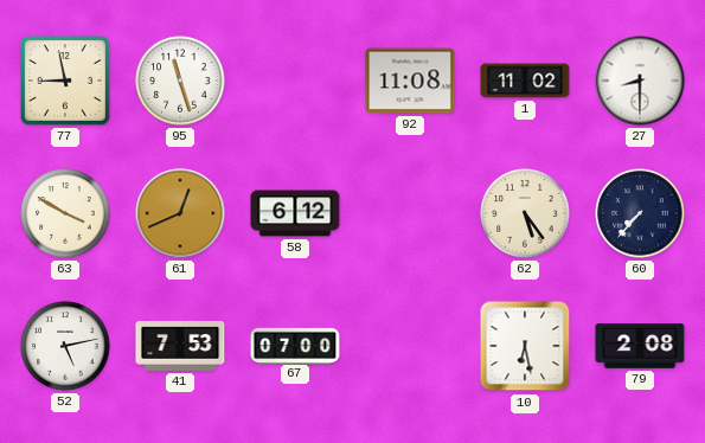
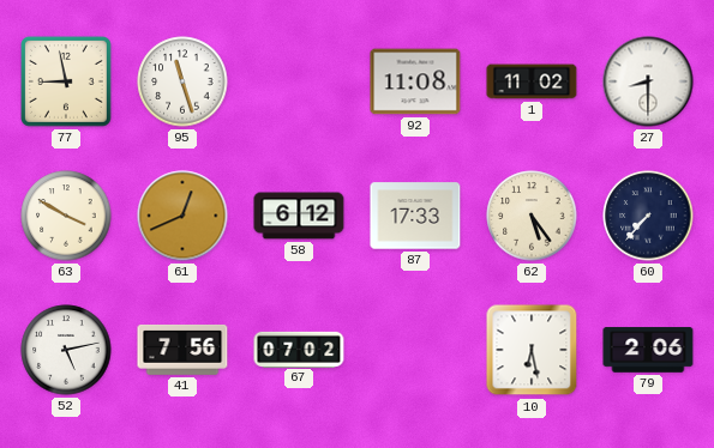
87: none -> 17:33
41: 7:53 -> 7:56
67: 07:00 -> 07:02
79: 2:08 -> 2:06
